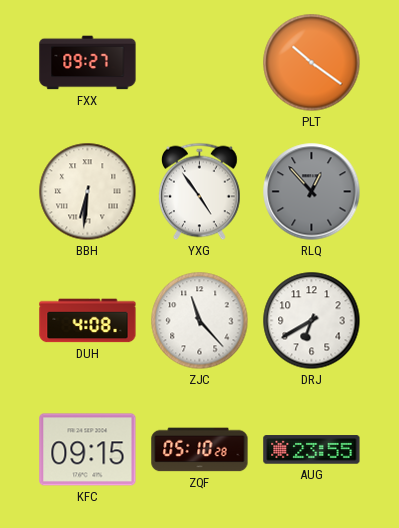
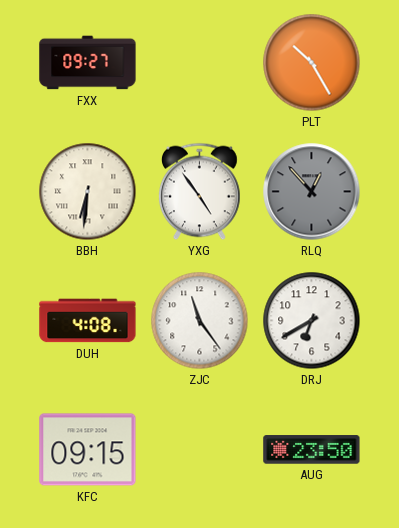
PLT: 10:21 -> 10:25
ZJC: 11:23 -> 11:24
ZQF: 05:10 -> none
AUG: 23:55 -> 23:50
